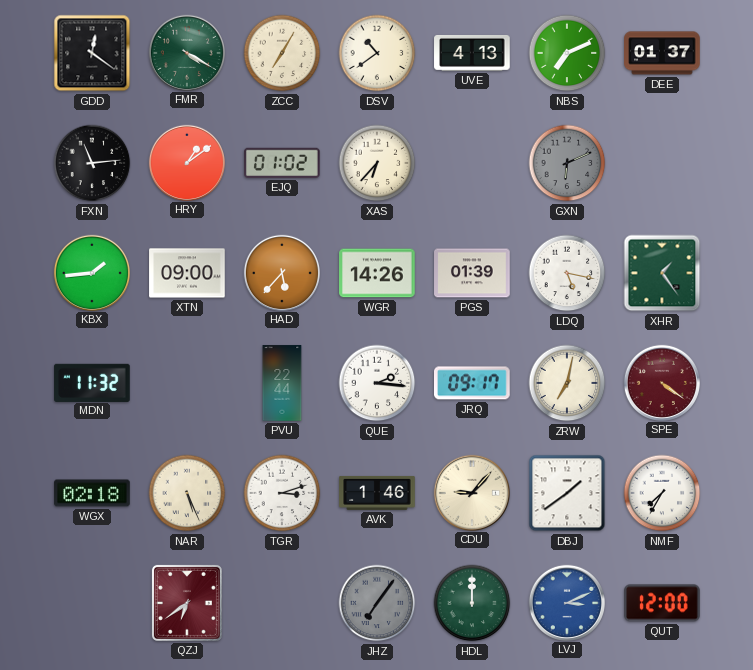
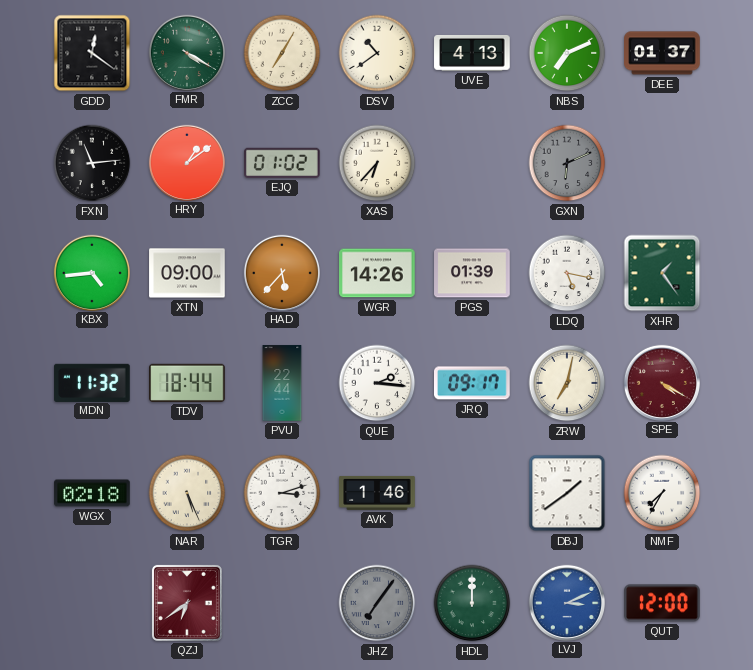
KBX: 1:44 -> 4:44
TDV: none -> 18:44
SPE: 4:21 -> 4:20
CDU: 9:07 -> none
